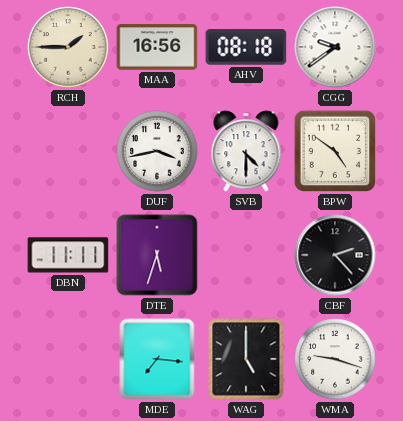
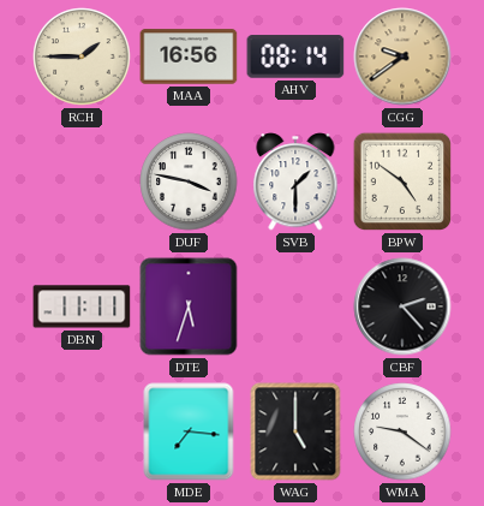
AHV: 08:18 -> 08:14
CGG dial: white -> champagne
DUF: 3:43 -> 3:47
SVB: 4:30 -> 1:30
WMA: 9:18 -> 9:21
